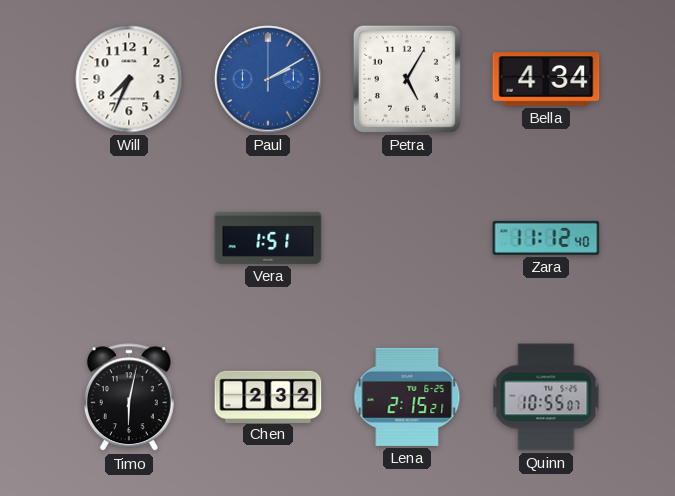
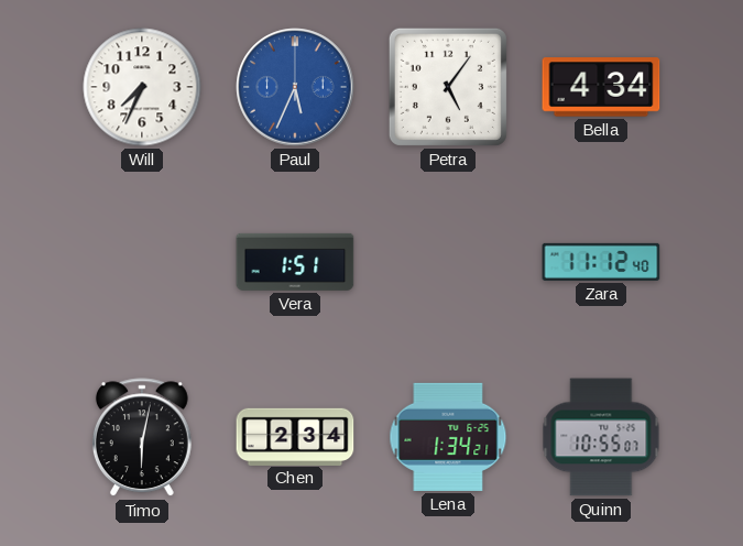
Paul: 2:10 -> 5:34
Petra: 5:05 -> 5:06
Chen: 2:32 -> 2:34
Lena: 2:15 -> 1:34
